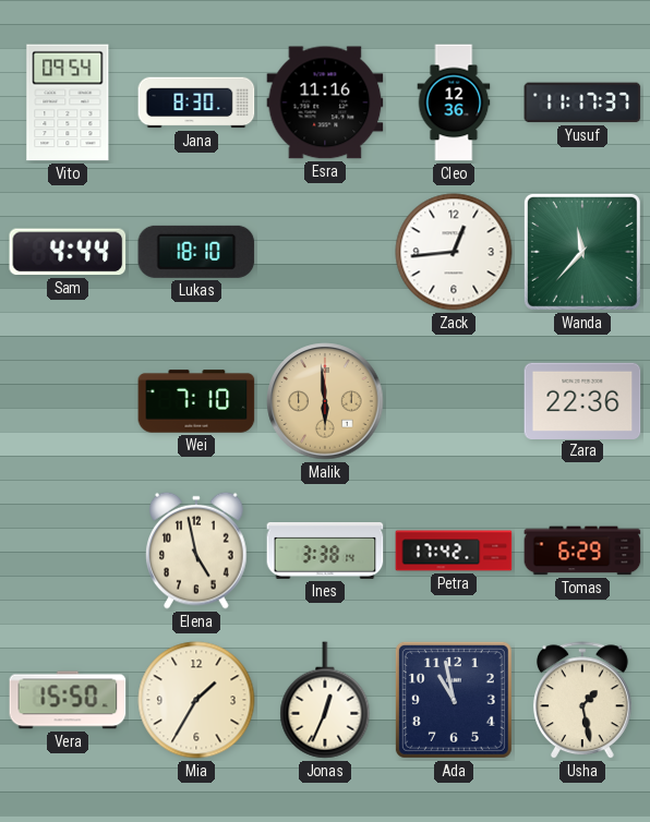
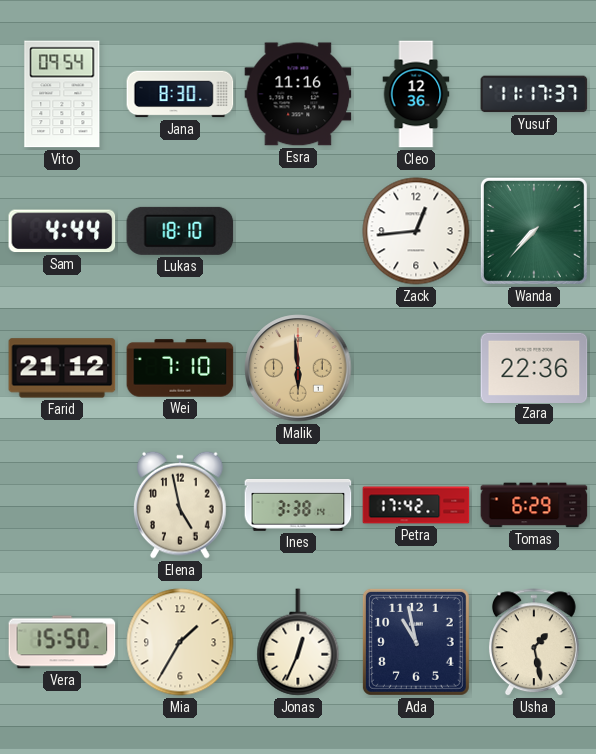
Wanda: 11:37 -> 7:37
Farid: none -> 21:12
